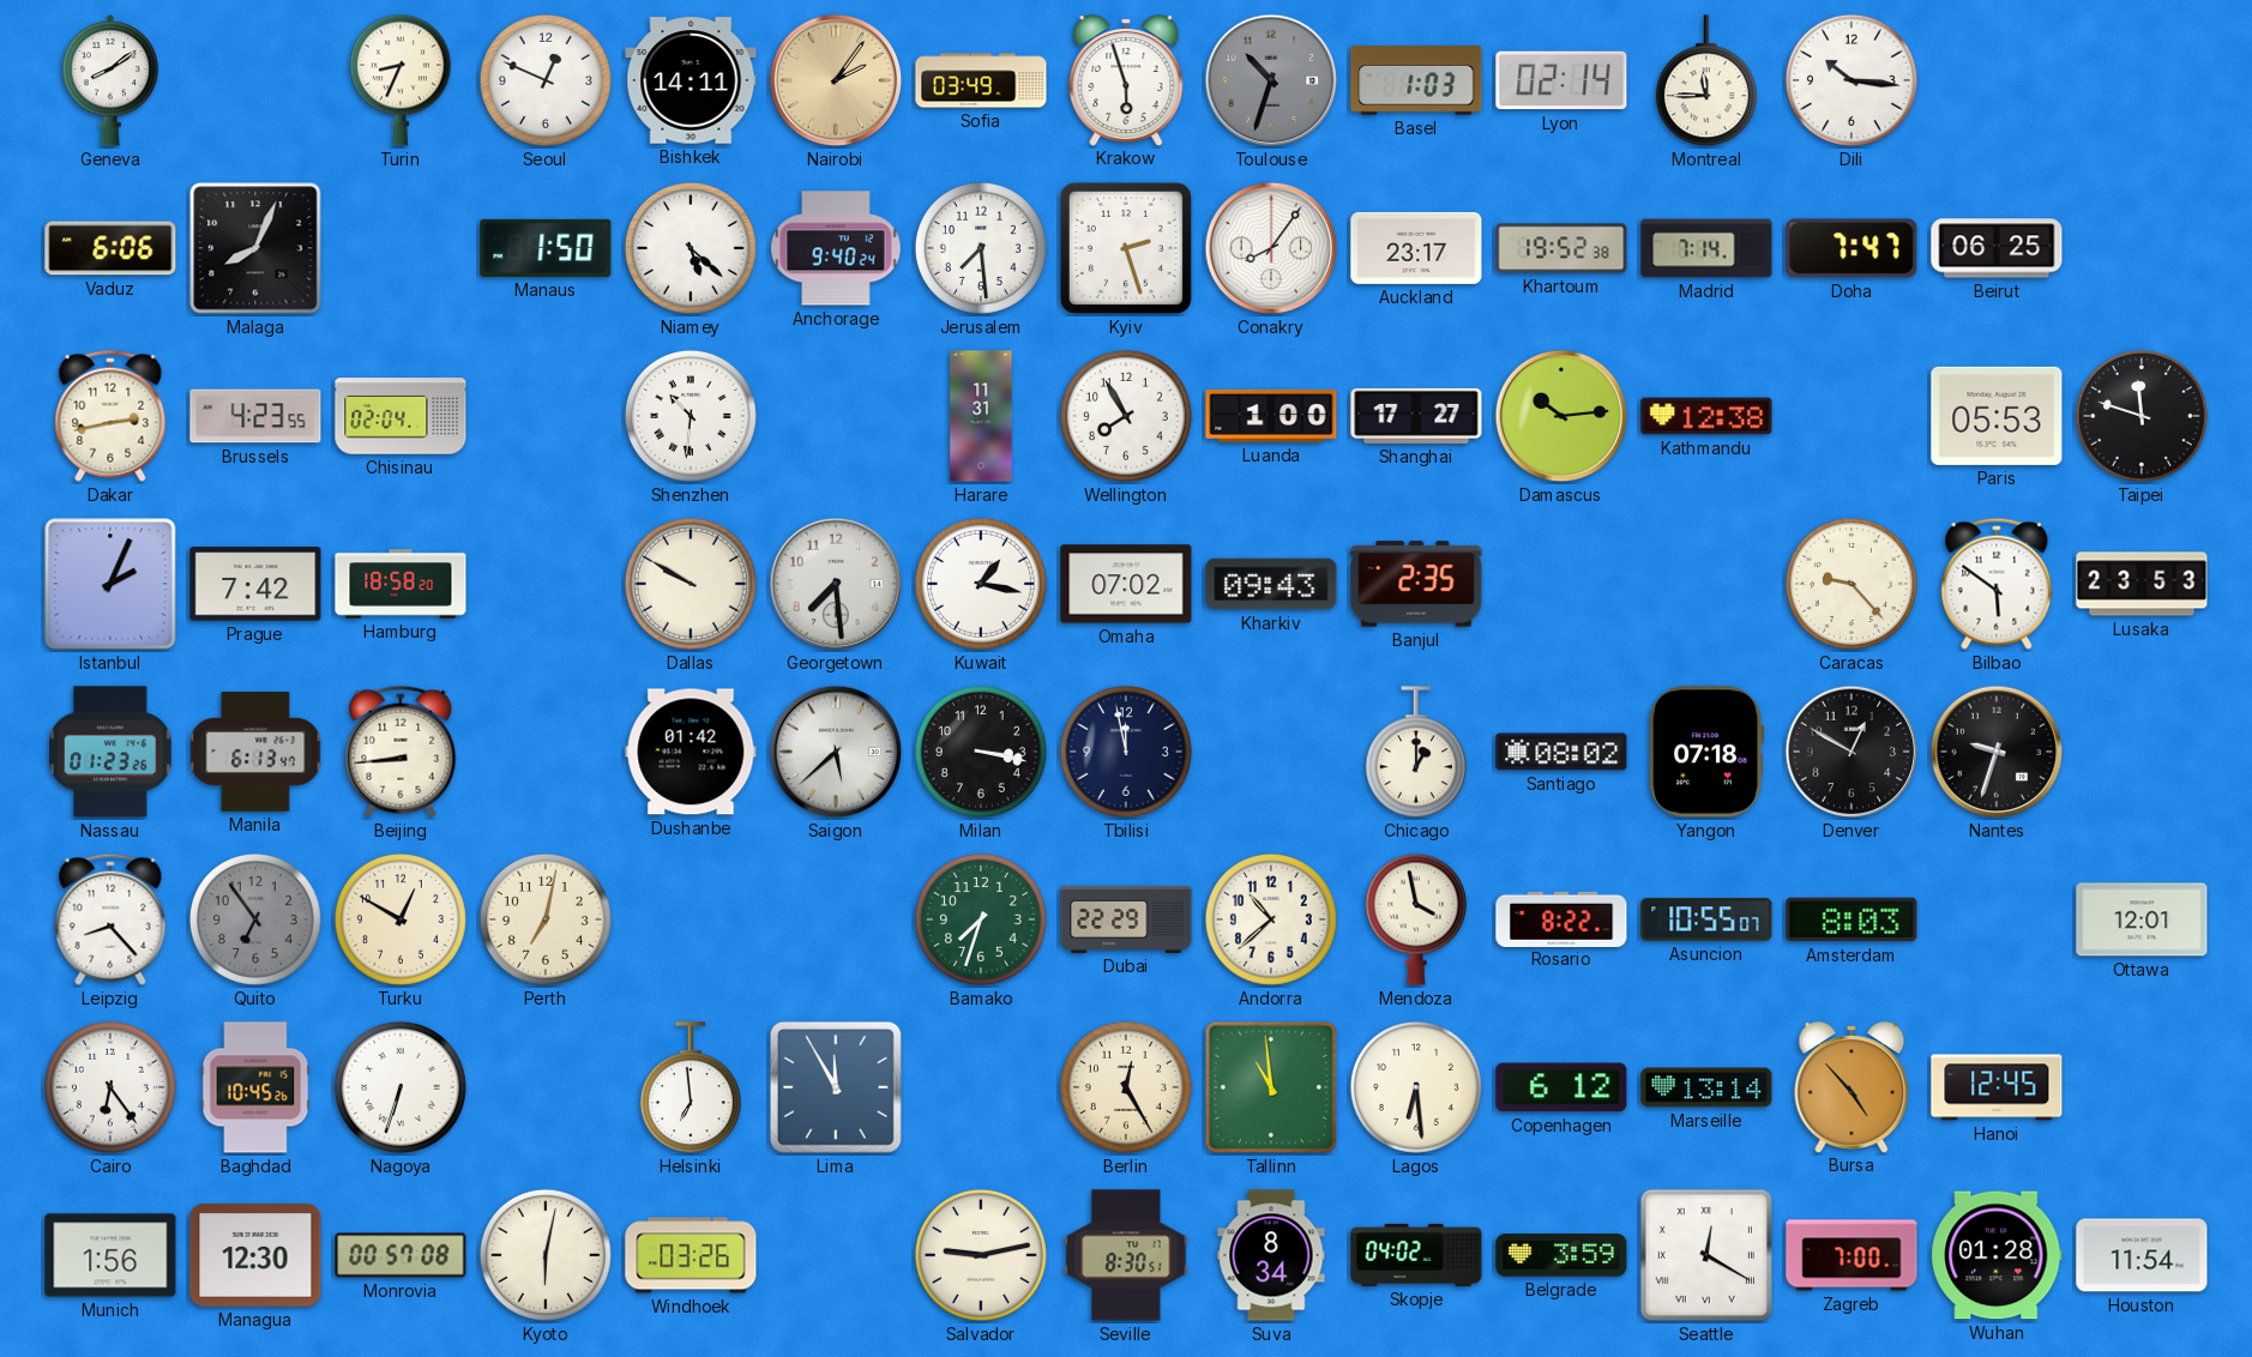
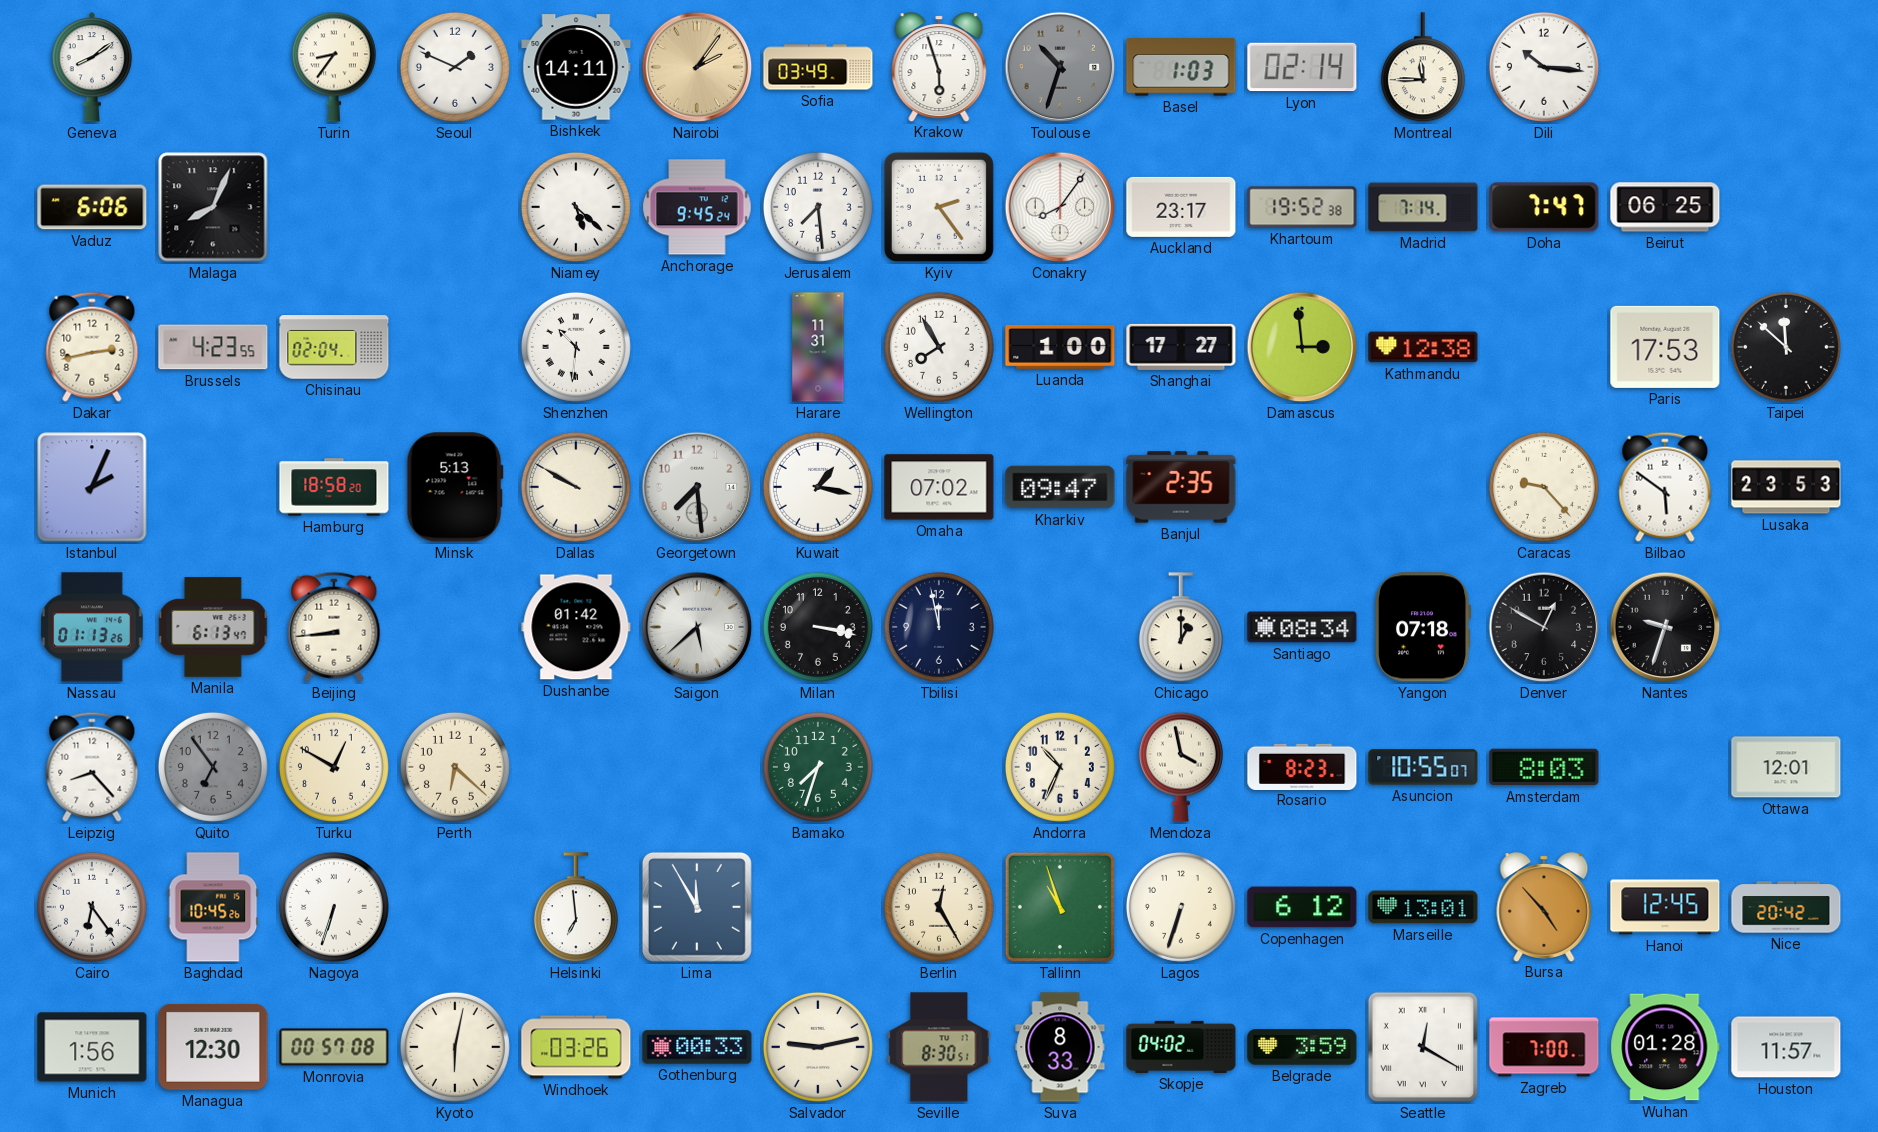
Turin: 8:34 -> 8:36
Seoul: 12:49 -> 1:49
Manaus: 1:50 -> none
Anchorage: 9:40 -> 9:45
Kyiv: 2:27 -> 2:24
Damascus: 10:14 -> 2:59
Paris: 05:53 -> 17:53
Taipei: 11:48 -> 11:52
Prague: 7:42 -> none
Minsk: none -> 5:13
Kharkiv: 09:43 -> 09:47
Nassau: 01:23 -> 01:13
Santiago: 08:02 -> 08:34
Perth: 7:02 -> 6:22
Dubai: 22:29 -> none
Andorra: 10:38 -> 10:34
Rosario: 8:22 -> 8:23
Tallinn: 10:59 -> 10:57
Lagos: 6:29 -> 6:33
Marseille: 13:14 -> 13:01
Nice: none -> 20:42
Gothenburg: none -> 00:33
Suva: 8:34 -> 8:33
Houston: 11:54 -> 11:57
